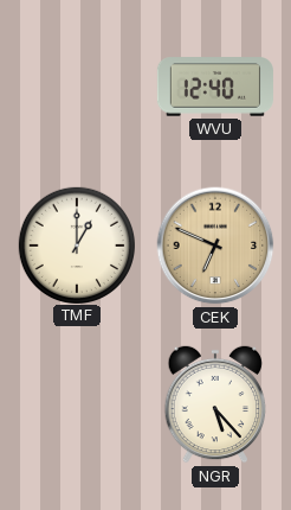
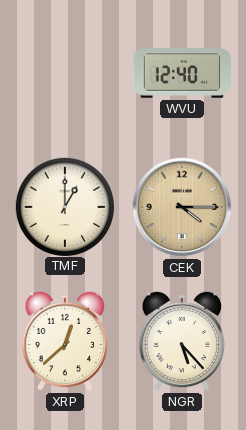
CEK: 6:49 -> 4:15
XRP: none -> 12:38
